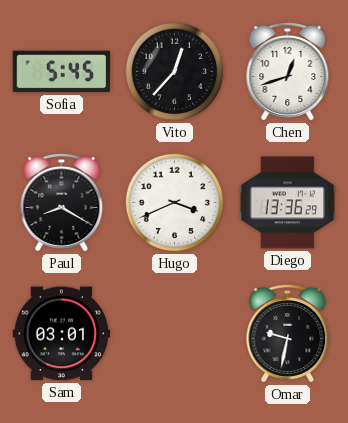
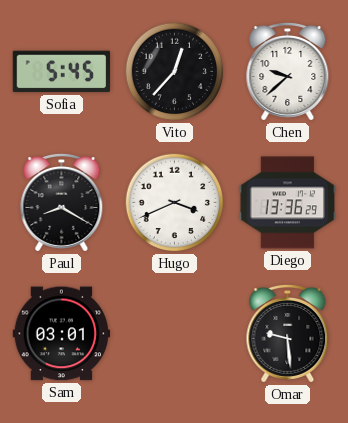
Chen: 12:42 -> 9:38
Omar: 9:32 -> 9:29
